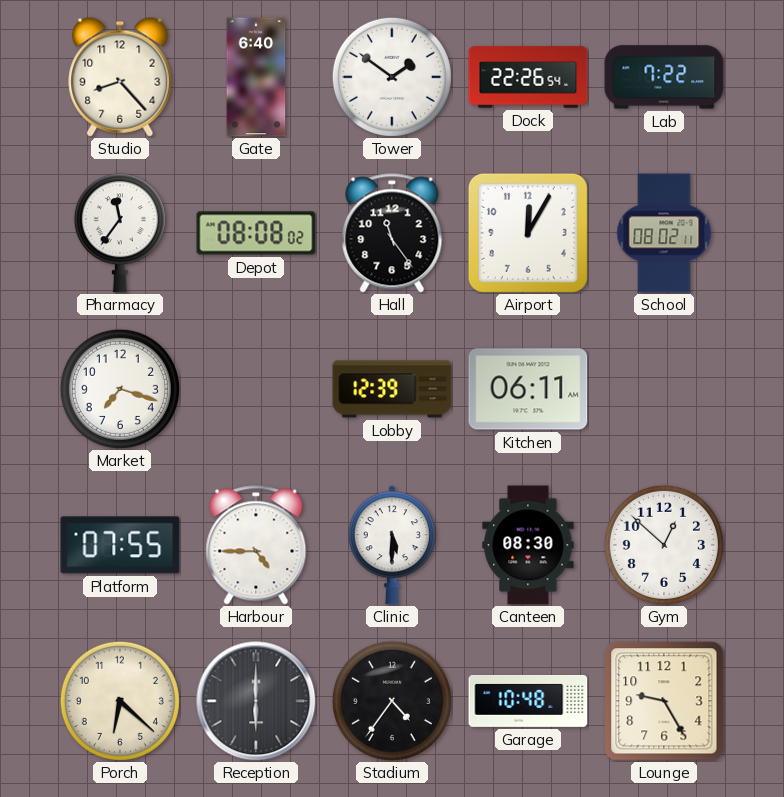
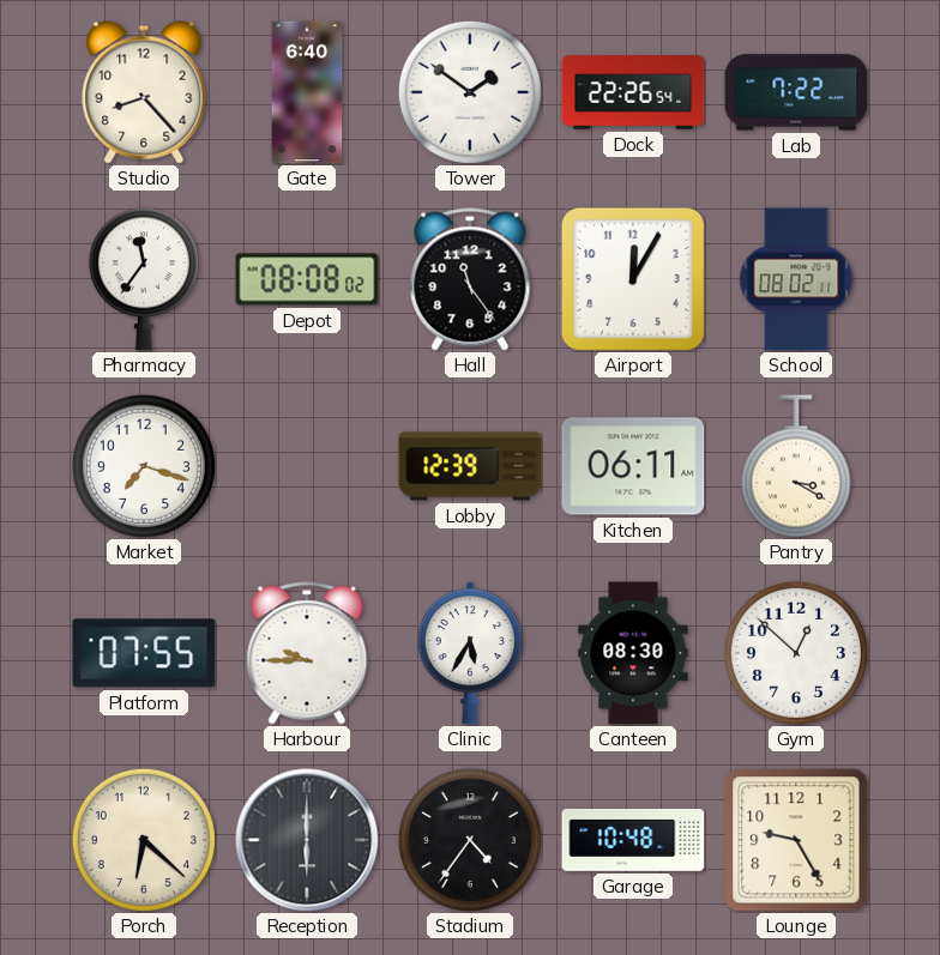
Pantry: none -> 3:20
Harbour: 4:45 -> 9:45
Clinic: 5:30 -> 5:35
